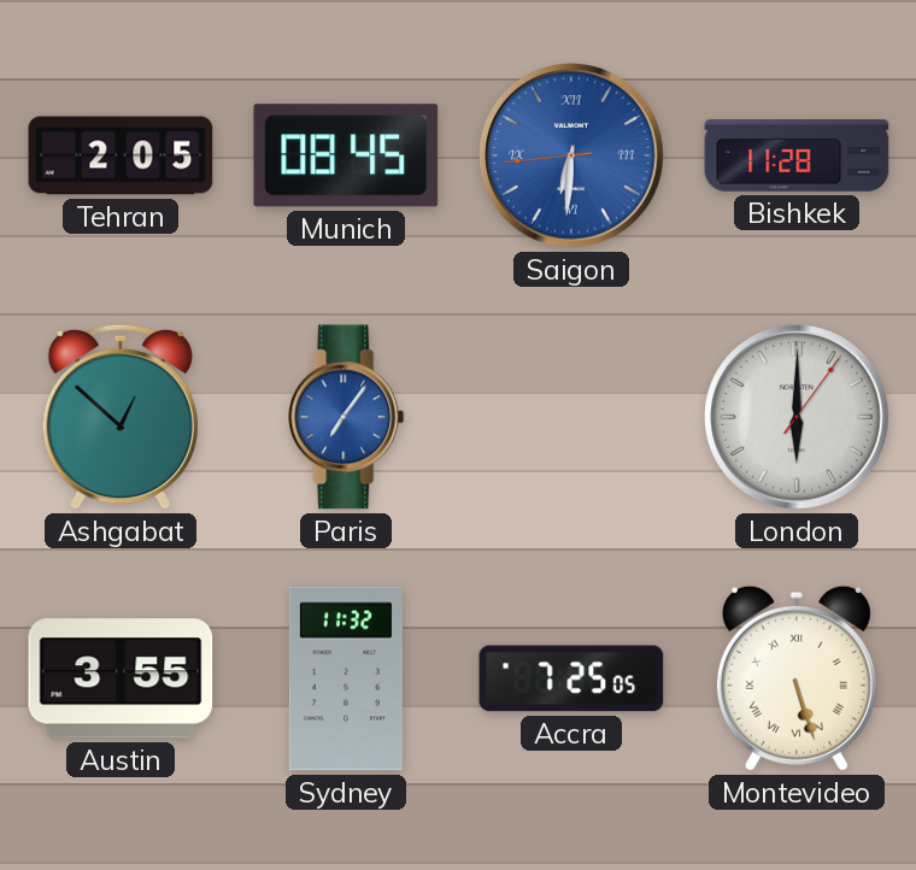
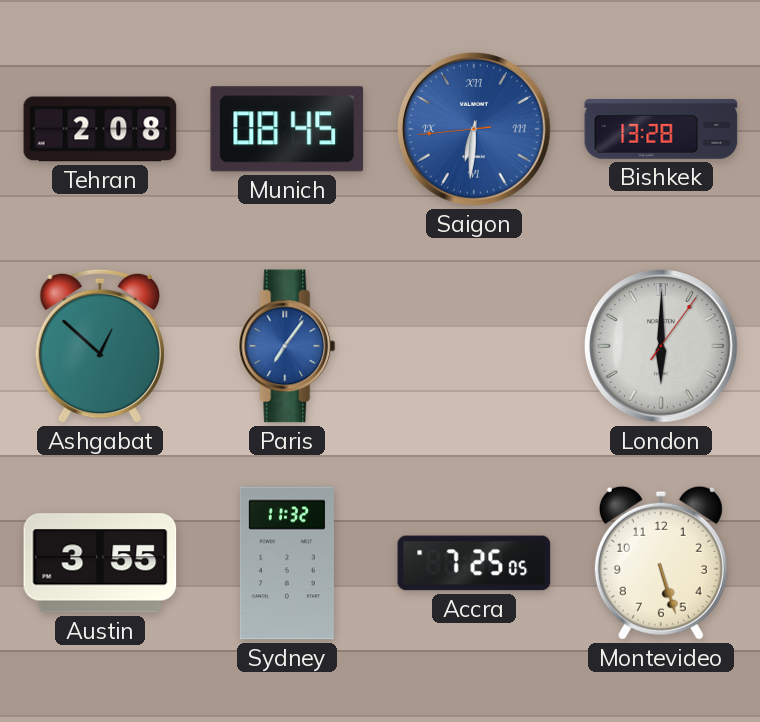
Tehran: 2:05 -> 2:08
Bishkek: 11:28 -> 13:28
Montevideo numerals: Roman -> Arabic
